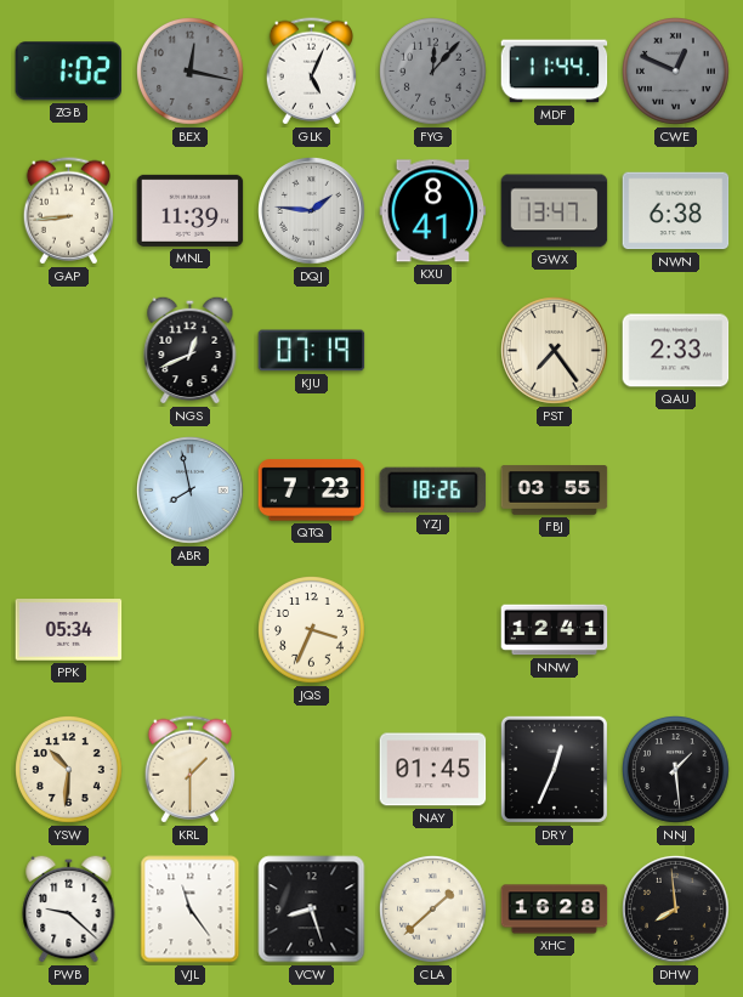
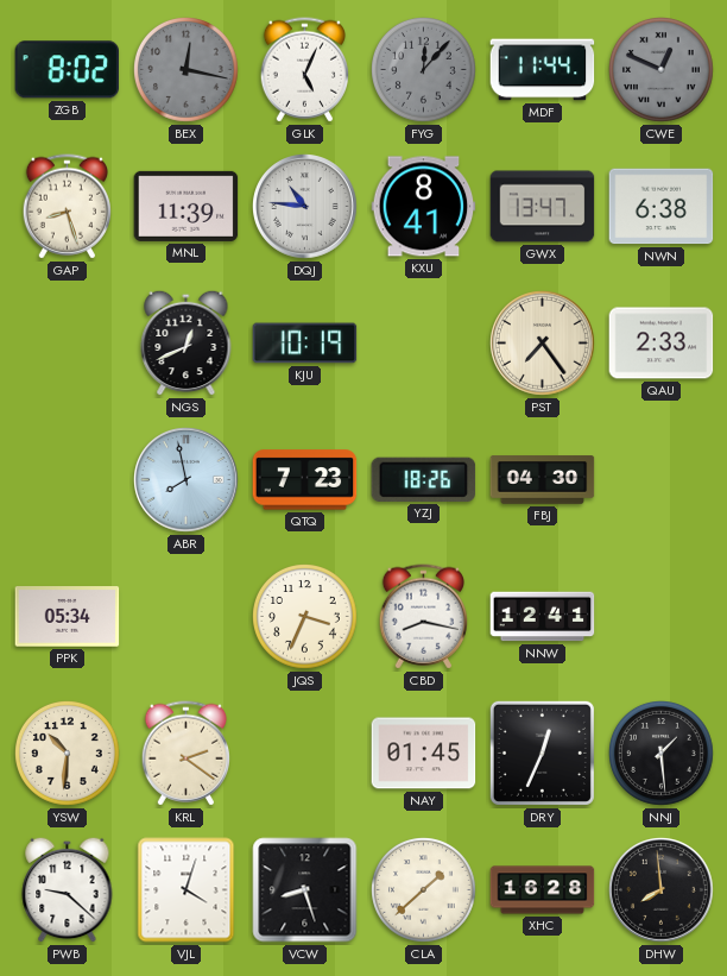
ZGB: 1:02 -> 8:02
GAP: 8:44 -> 8:27
DQJ: 1:46 -> 10:46
KJU: 07:19 -> 10:19
FBJ: 03:55 -> 04:30
CBD: none -> 8:17
KRL: 1:30 -> 2:21
VJL: 11:24 -> 4:03
